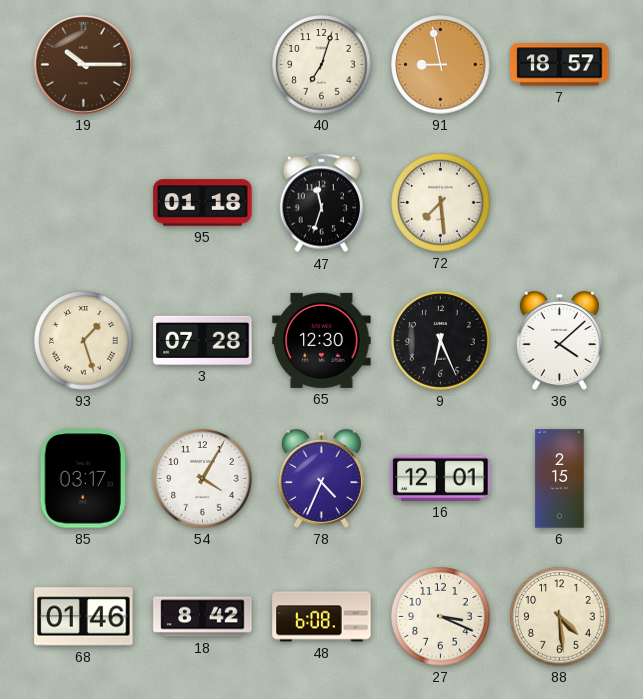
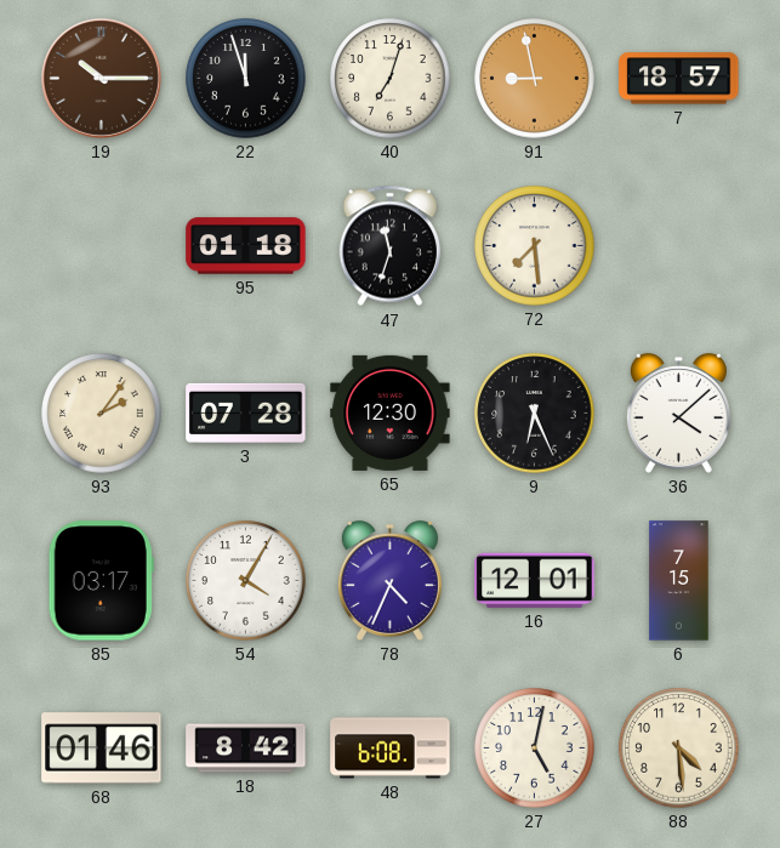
22: none -> 11:57
93: 1:27 -> 2:06
6: 2:15 -> 7:15
27: 3:19 -> 5:02
